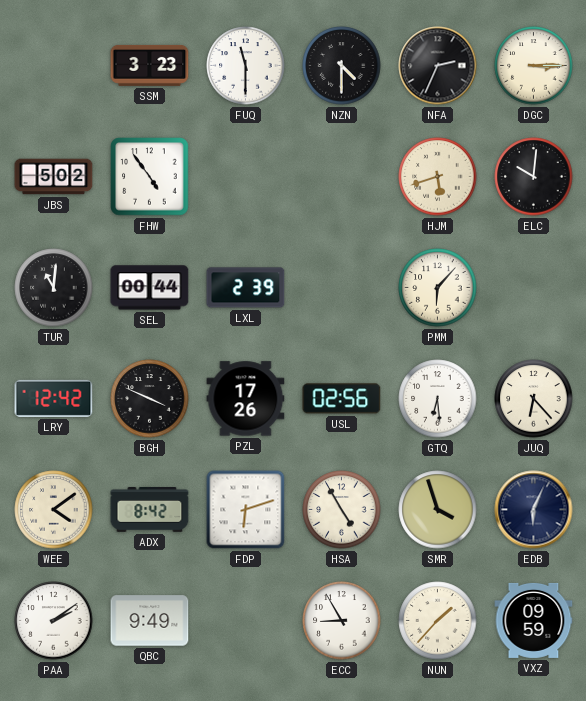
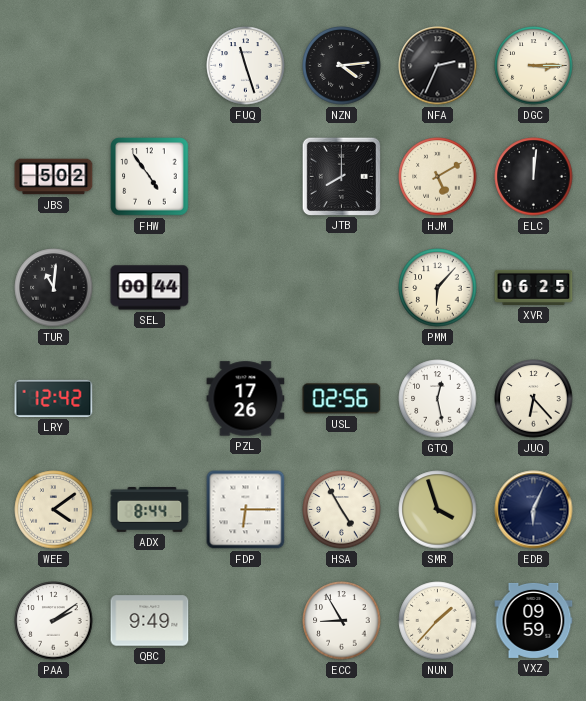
SSM: 3:23 -> none
FUQ: 11:30 -> 11:27
NZN: 4:30 -> 4:14
JTB: none -> 8:00
HJM: 5:42 -> 5:10
ELC: 10:01 -> 12:01
LXL: 2:39 -> none
XVR: none -> 06:25
BGH: 3:49 -> none
GTQ: 6:29 -> 12:28
ADX: 8:42 -> 8:44
FDP: 6:12 -> 6:15
